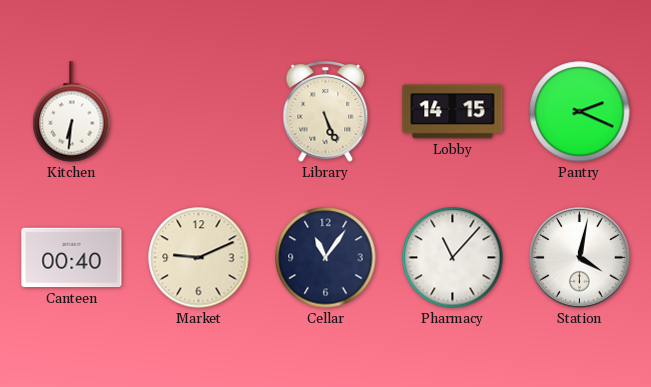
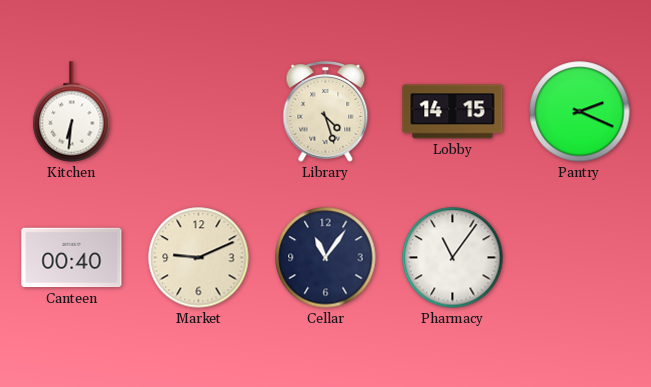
Library: 5:26 -> 4:27
Pharmacy: 11:07 -> 11:06
Station: 4:02 -> none
